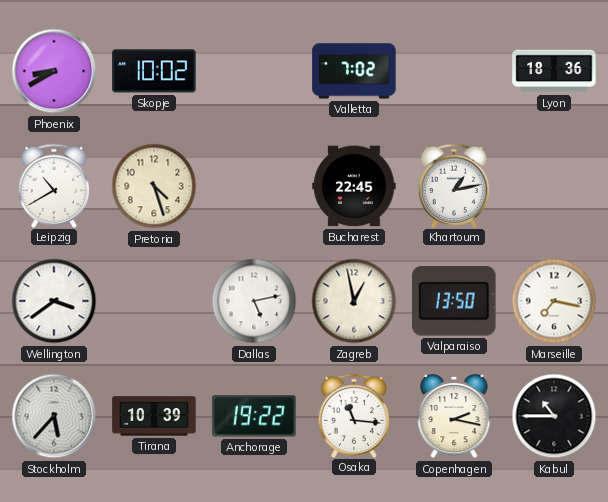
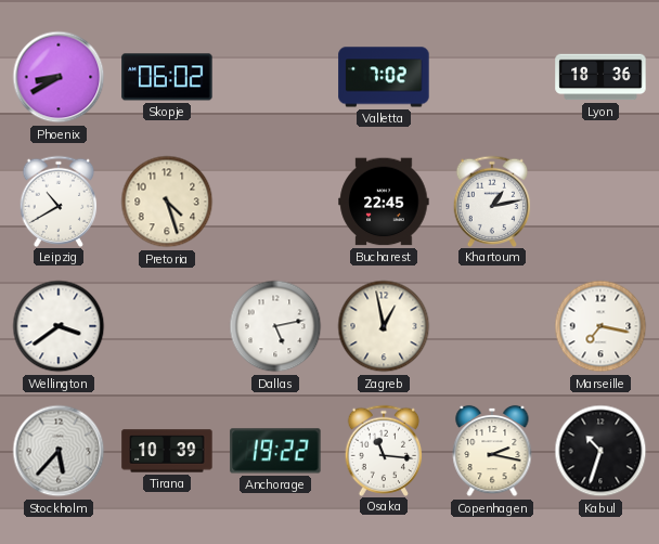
Skopje: 10:02 -> 06:02
Valparaiso: 13:50 -> none
Kabul: 10:45 -> 10:33
